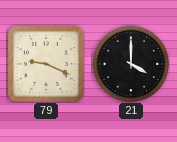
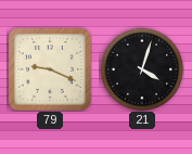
21: 4:00 -> 4:03
